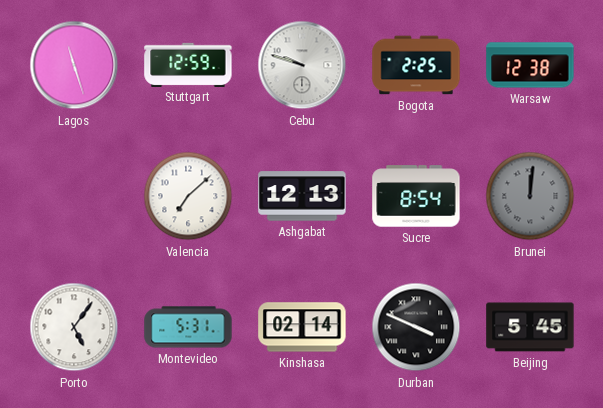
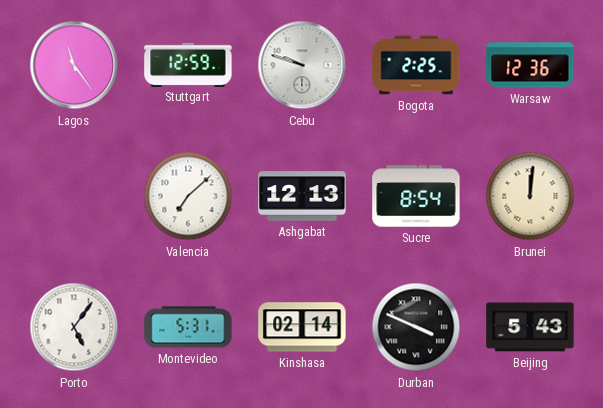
Lagos: 11:27 -> 11:24
Warsaw: 12:38 -> 12:36
Brunei dial: grey -> cream
Beijing: 5:45 -> 5:43
